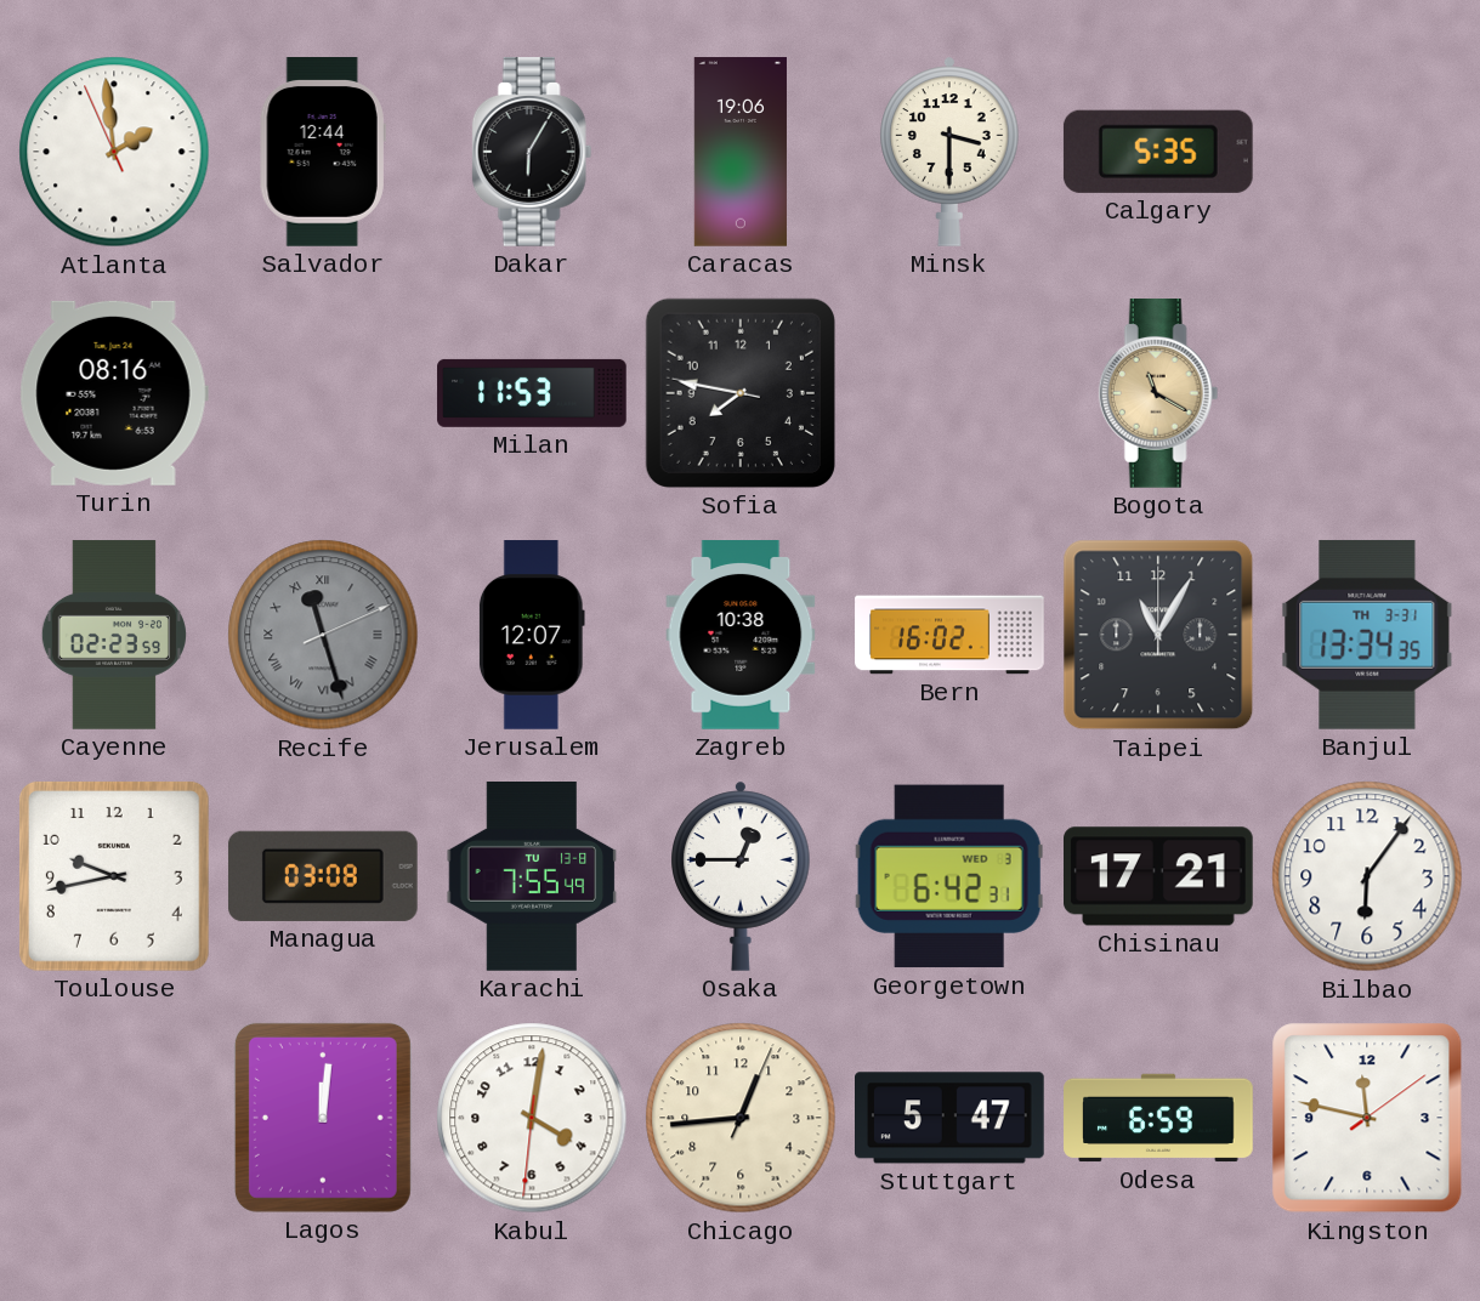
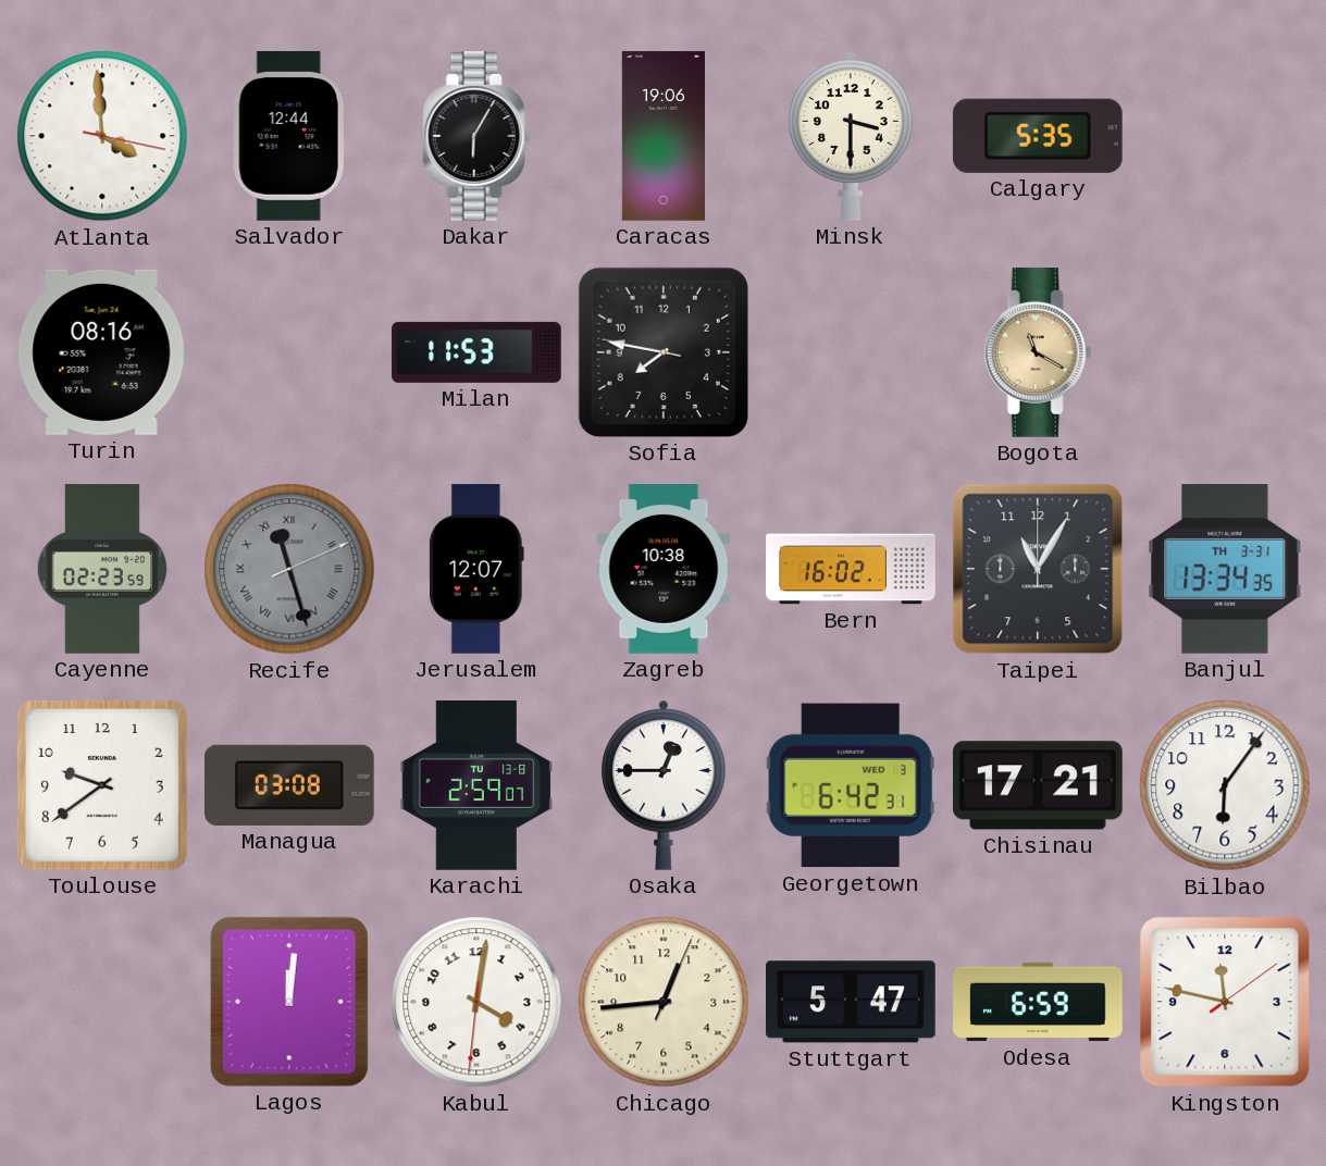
Atlanta: 1:58 -> 3:59
Toulouse: 9:43 -> 9:39
Karachi: 7:55 -> 2:59
